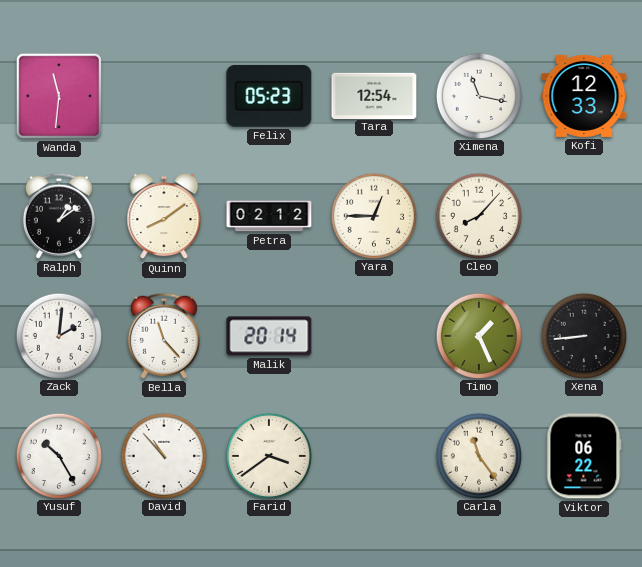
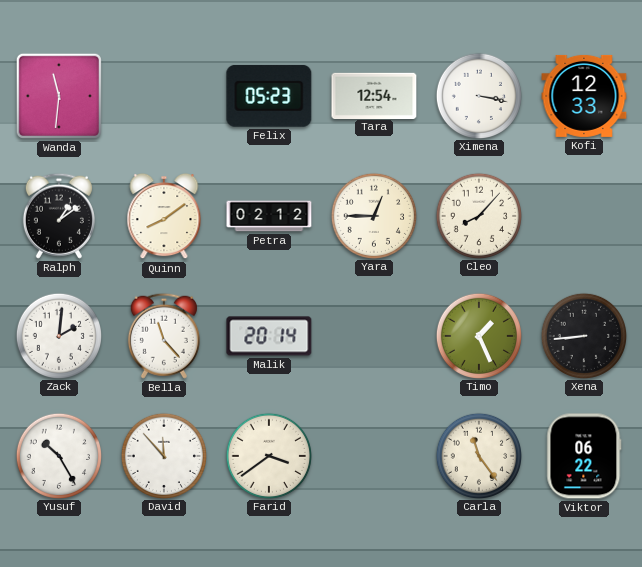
Ximena: 11:17 -> 3:17
David: 10:53 -> 11:53
